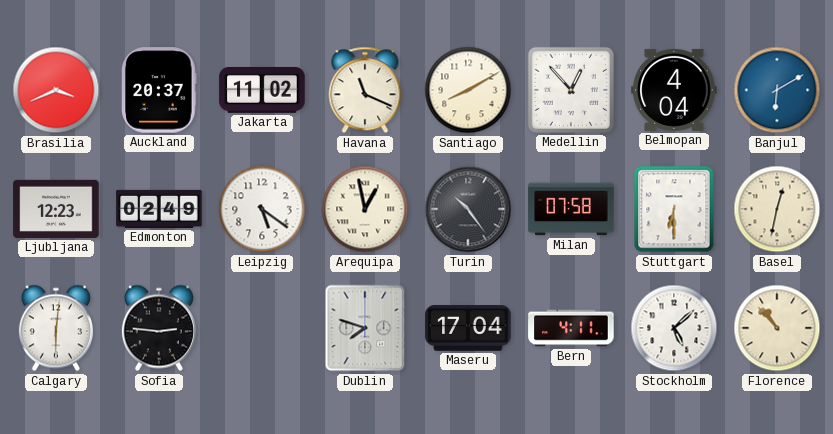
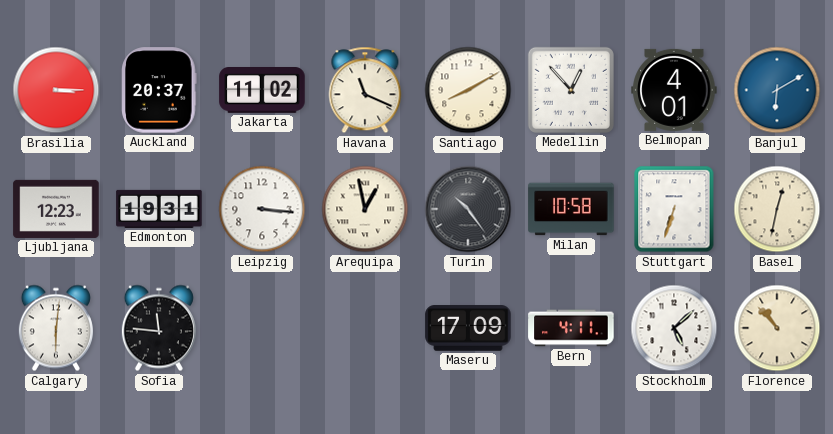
Brasilia: 3:41 -> 3:15
Belmopan: 4:04 -> 4:01
Edmonton: 02:49 -> 19:31
Leipzig: 5:21 -> 3:16
Milan: 07:58 -> 10:58
Stuttgart: 6:30 -> 6:33
Sofia: 2:46 -> 11:46
Dublin: 7:48 -> none
Maseru: 17:04 -> 17:09
